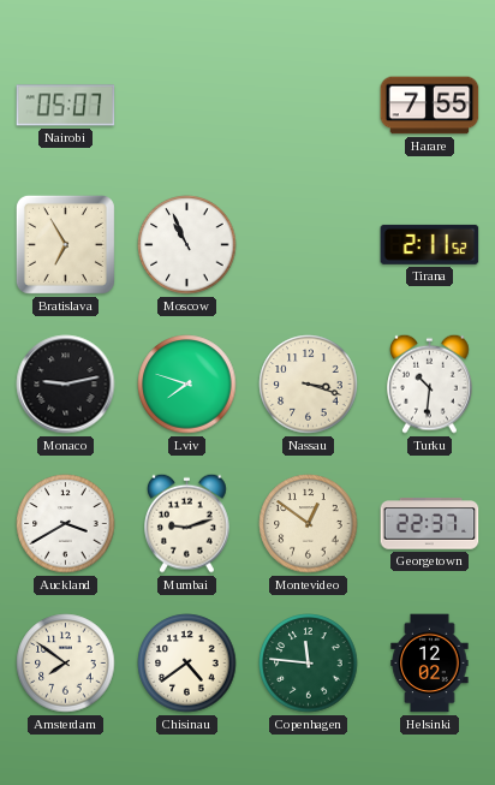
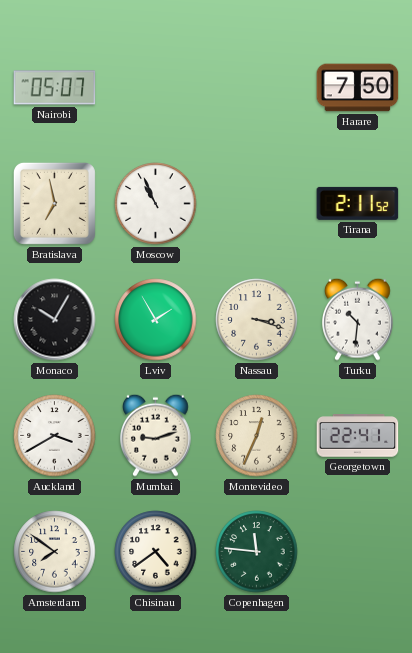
Harare: 7:55 -> 7:50
Bratislava: 6:55 -> 6:58
Monaco: 9:13 -> 10:05
Lviv: 7:48 -> 1:55
Montevideo: 12:51 -> 12:34
Georgetown: 22:37 -> 22:41
Helsinki: 12:02 -> none
